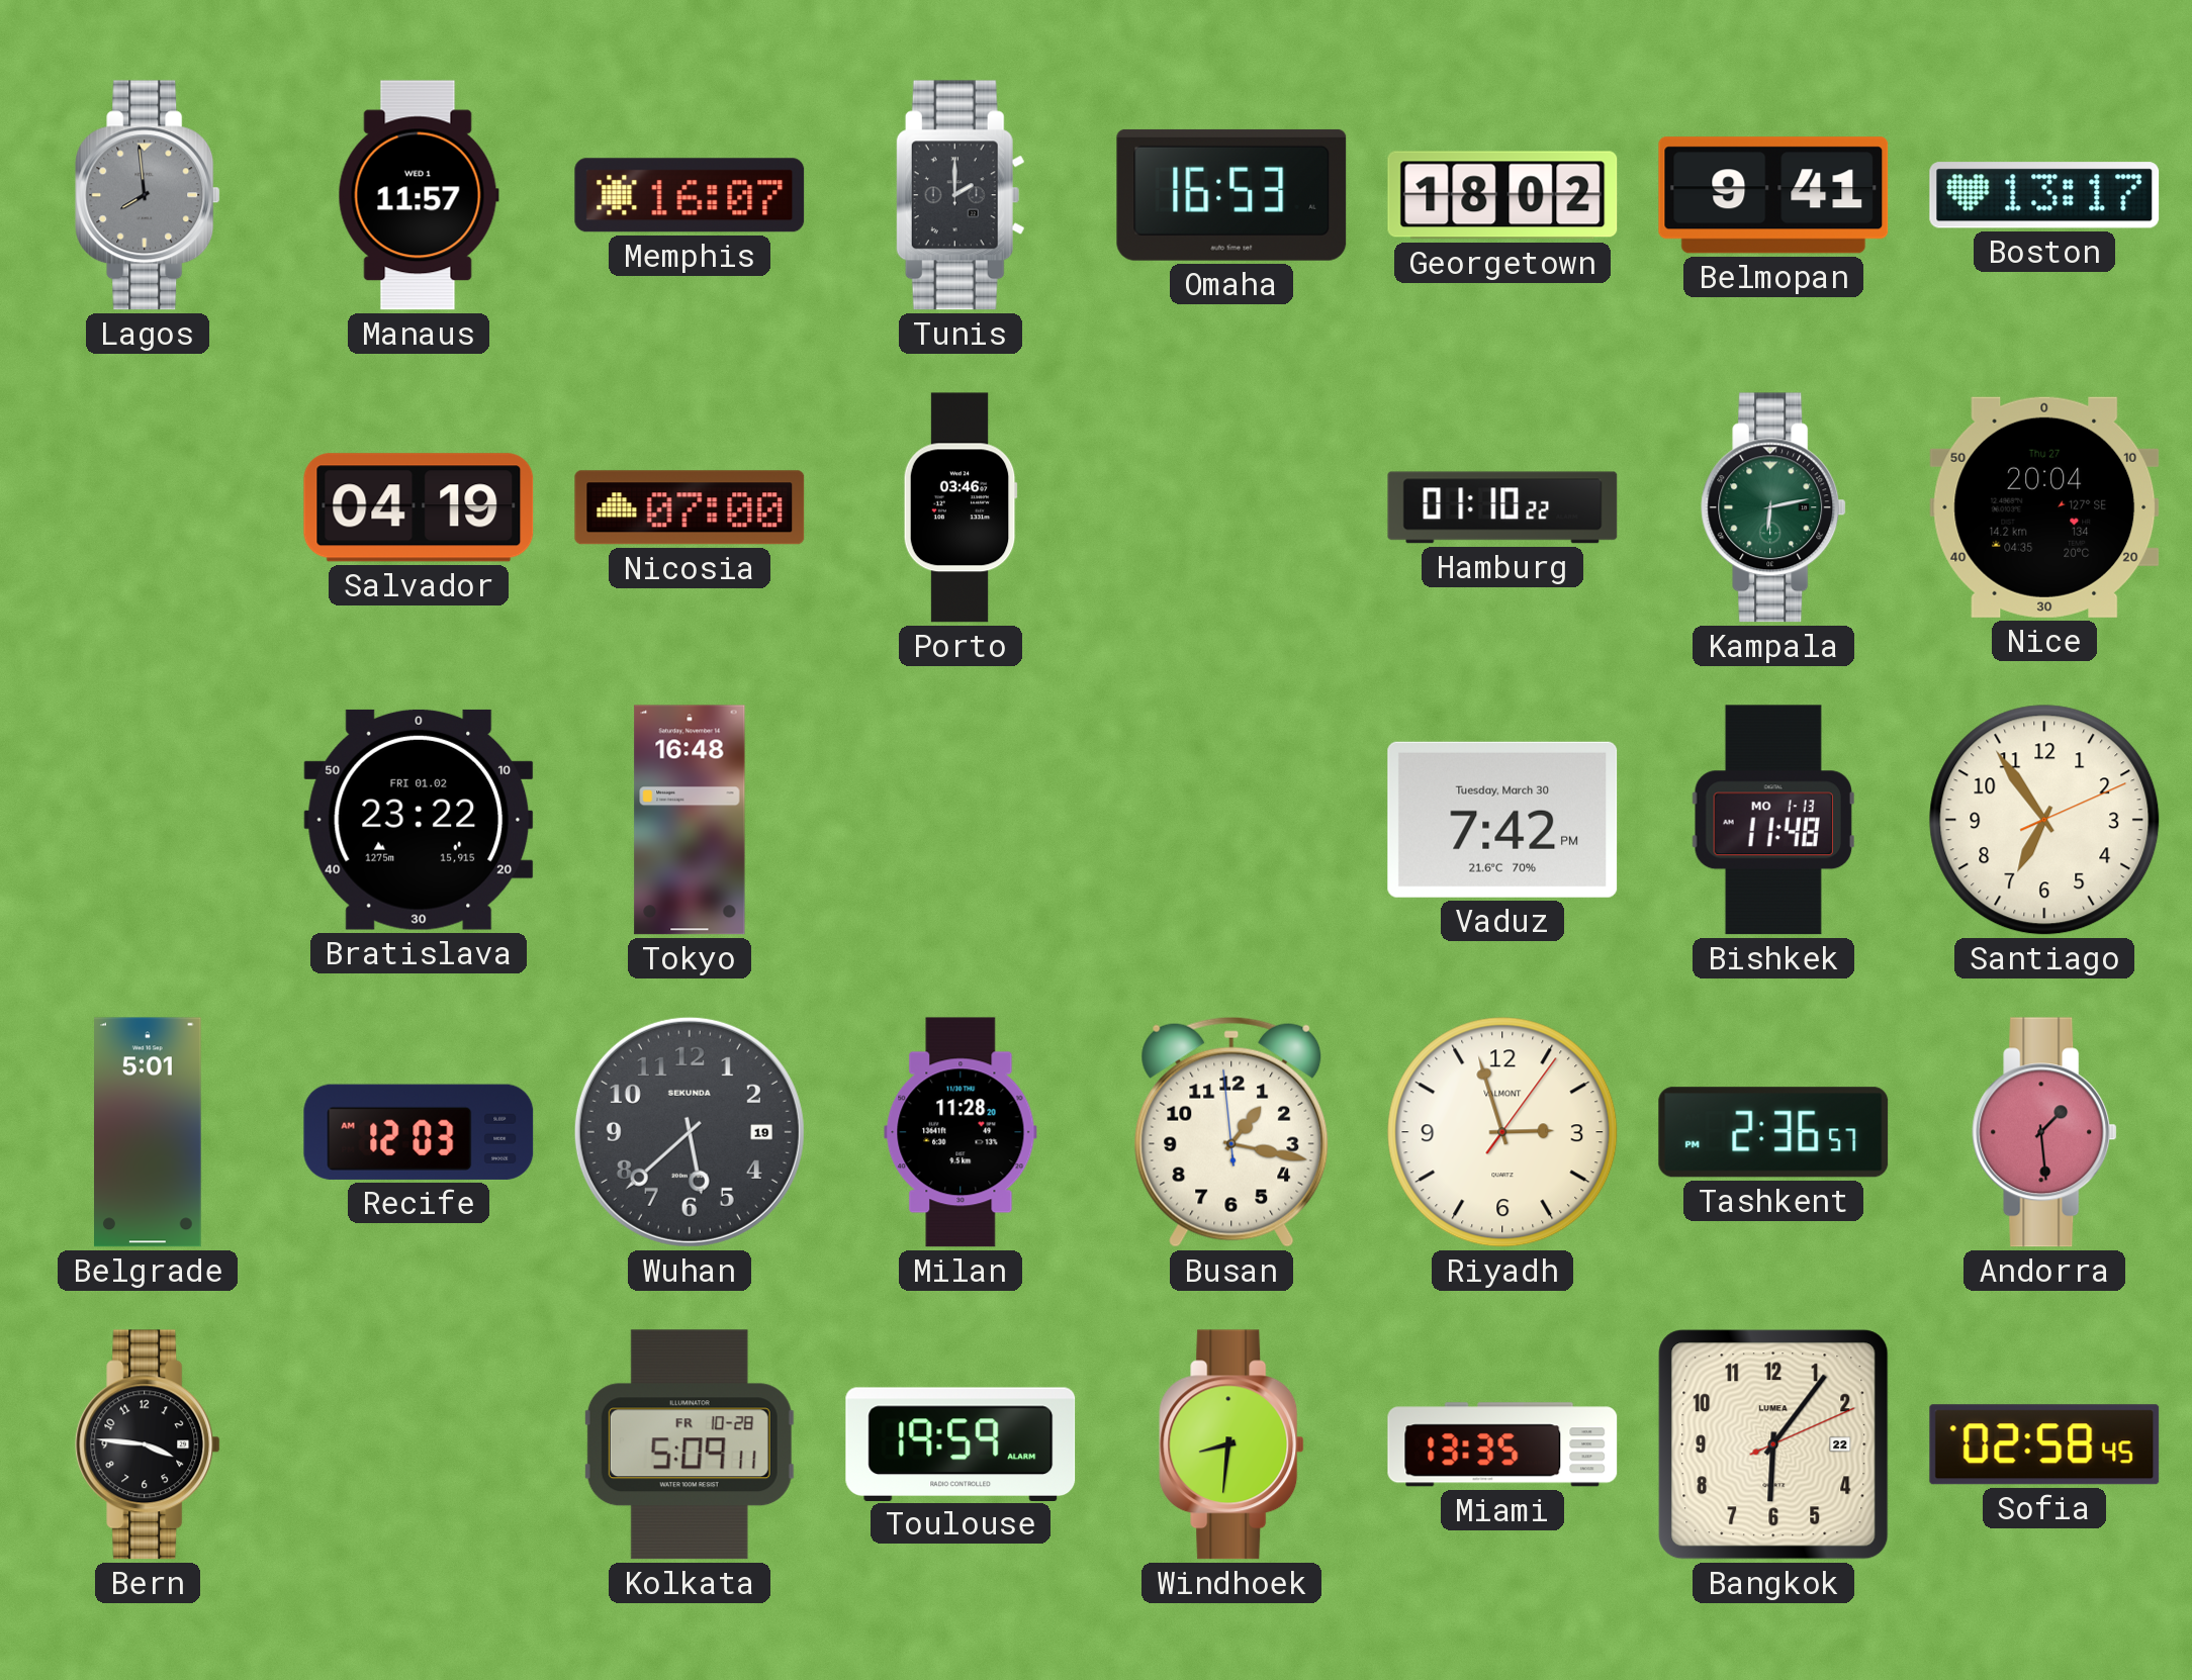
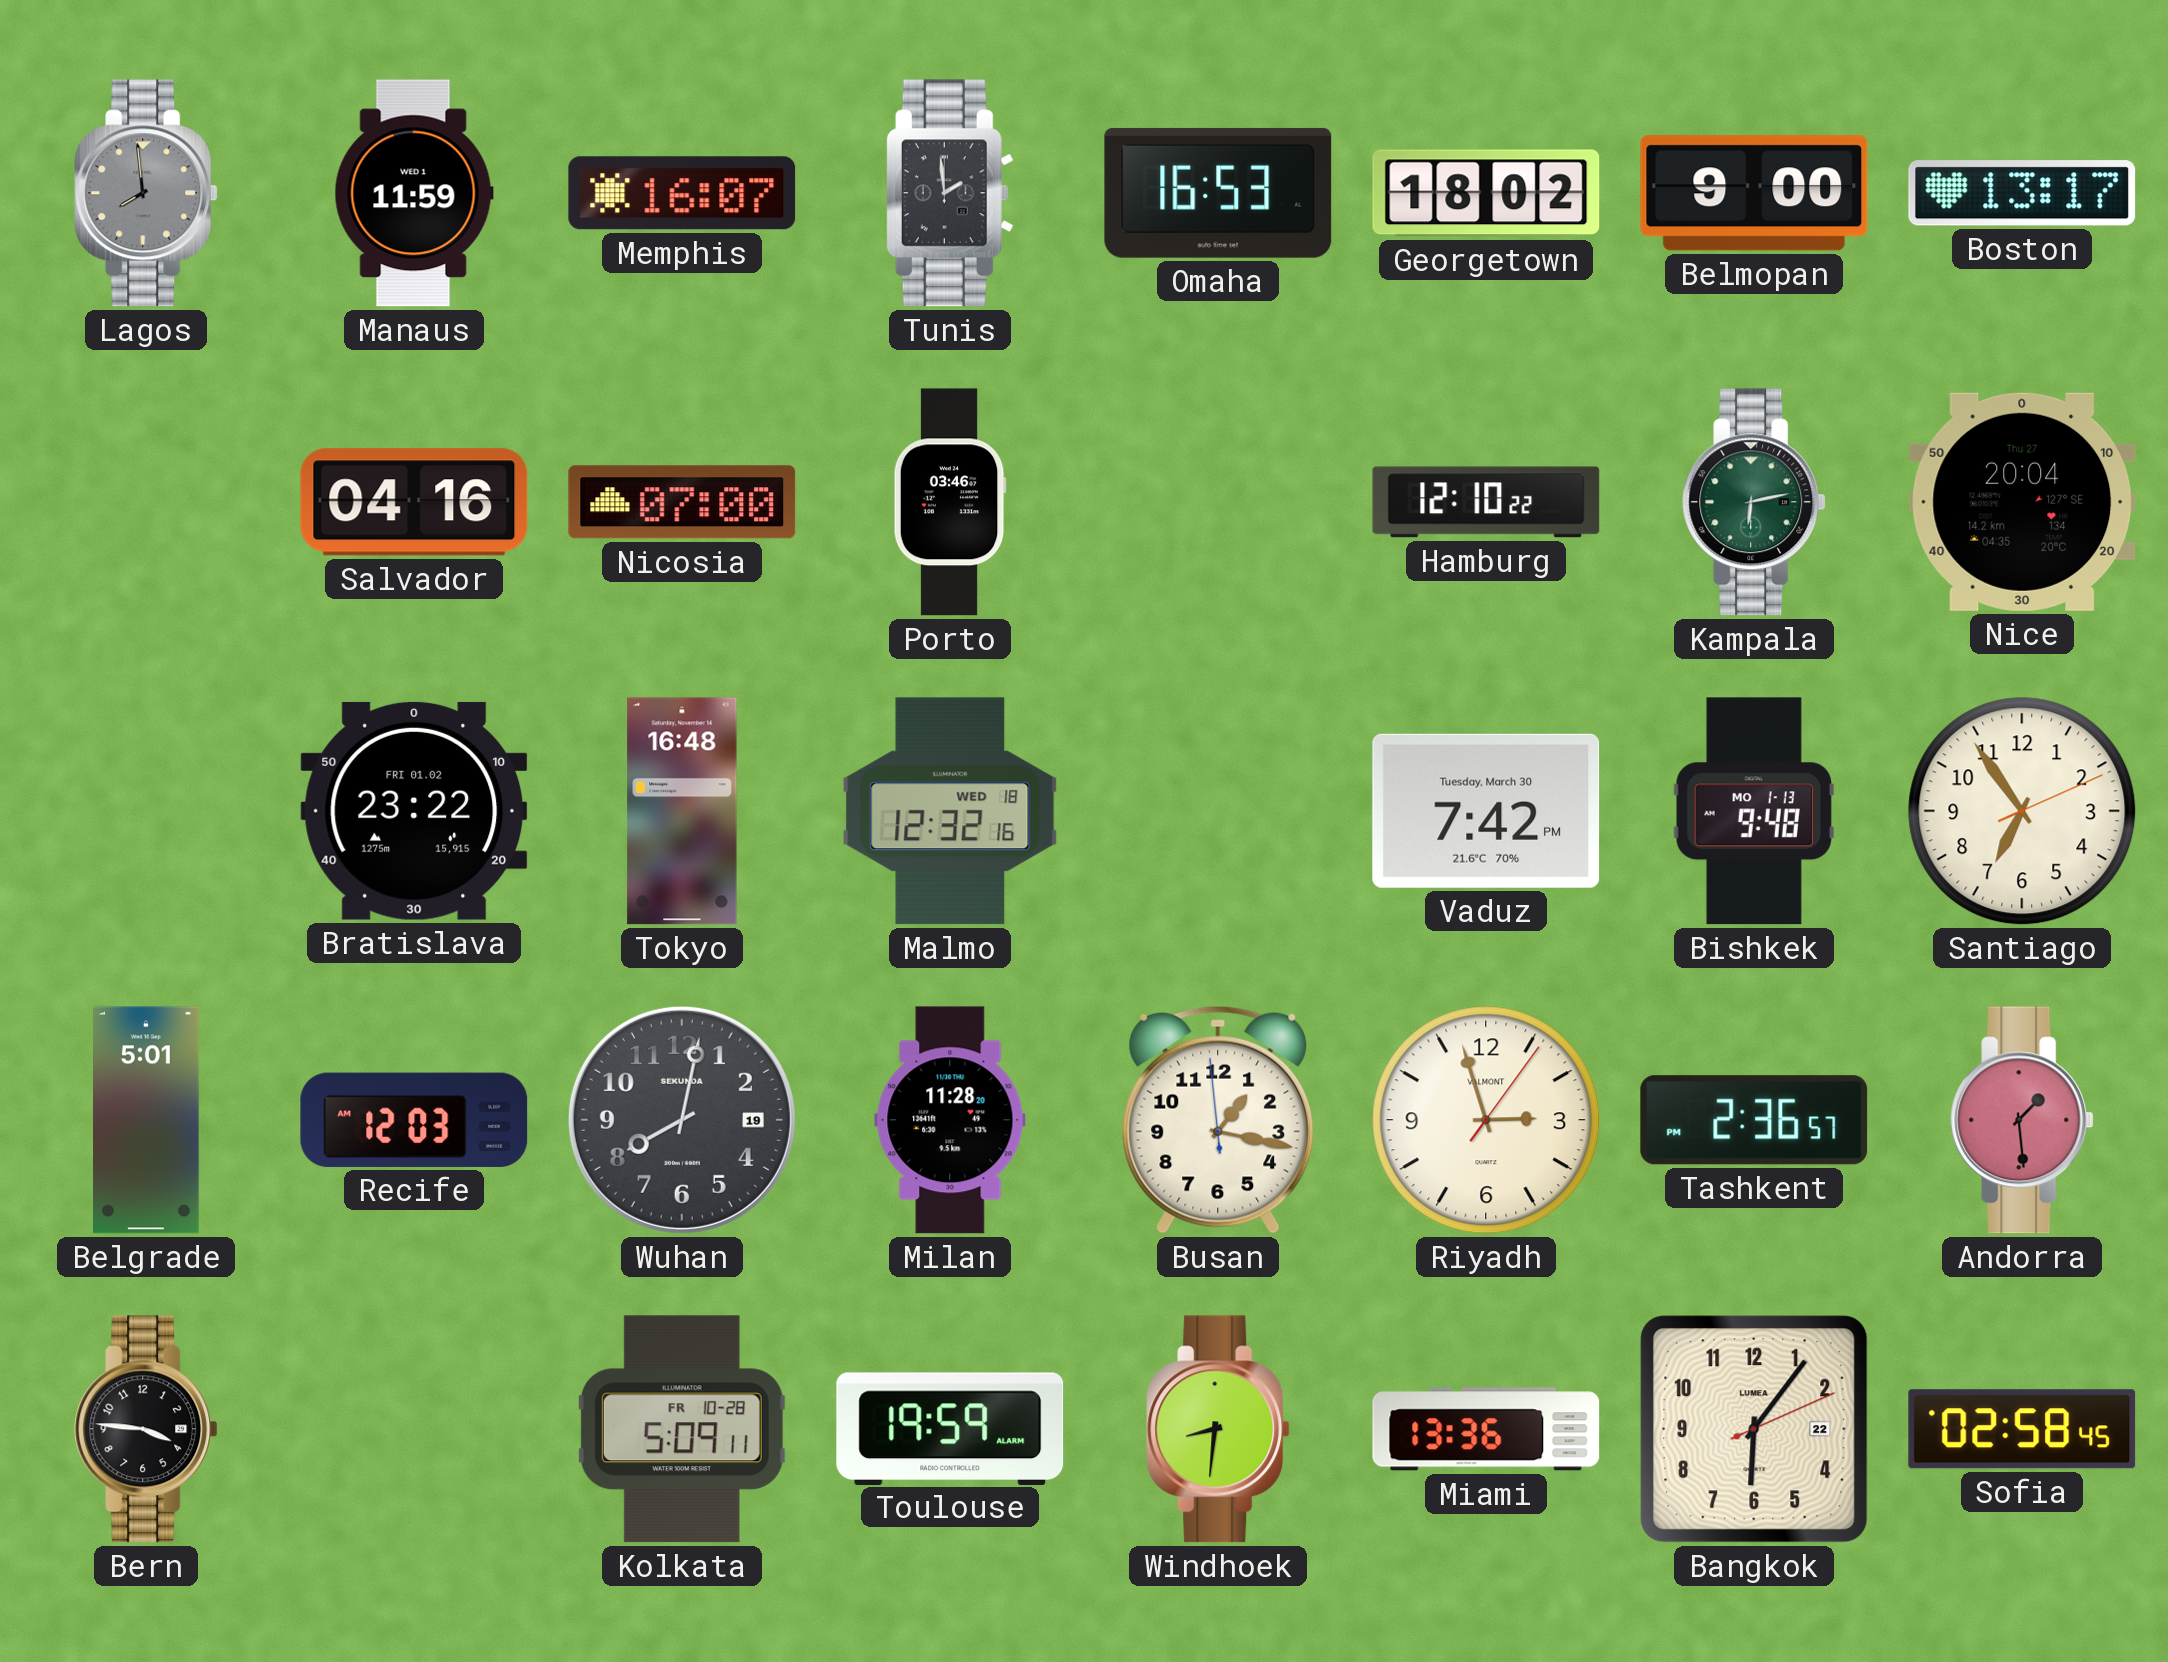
Manaus: 11:57 -> 11:59
Tunis: 2:00 -> 1:59
Belmopan: 9:41 -> 9:00
Salvador: 04:19 -> 04:16
Hamburg: 01:10 -> 12:10
Malmo: none -> 12:32
Bishkek: 11:48 -> 9:48
Wuhan: 5:38 -> 8:02
Miami: 13:35 -> 13:36
